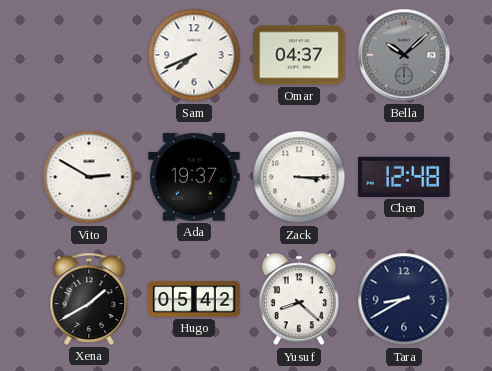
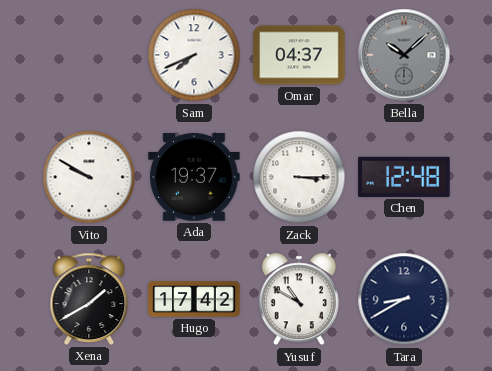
Vito: 2:50 -> 9:50
Hugo: 05:42 -> 17:42
Yusuf: 8:22 -> 10:50
